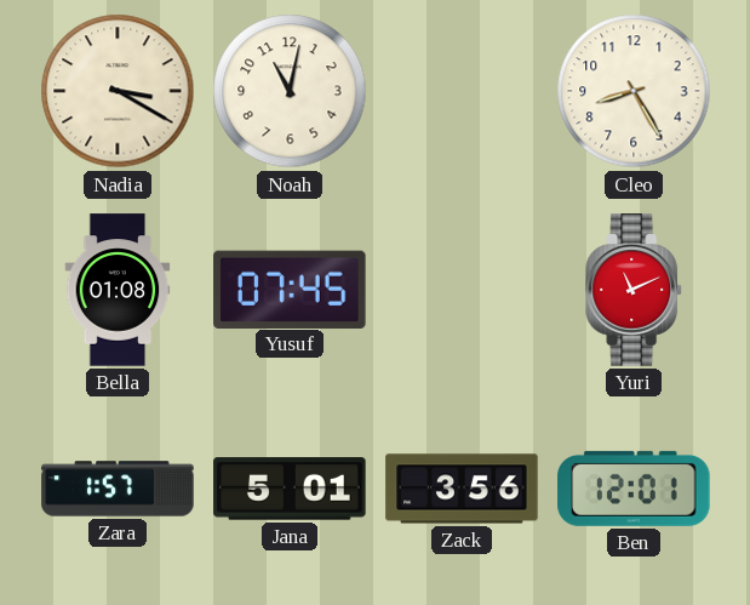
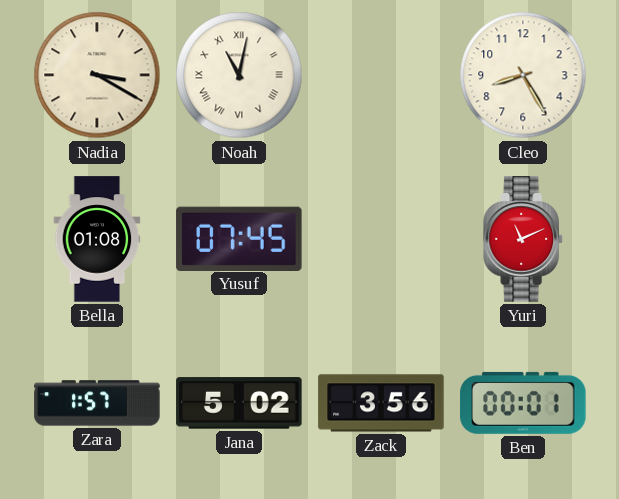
Noah numerals: Arabic -> Roman
Jana: 5:01 -> 5:02
Ben: 12:01 -> 00:01
